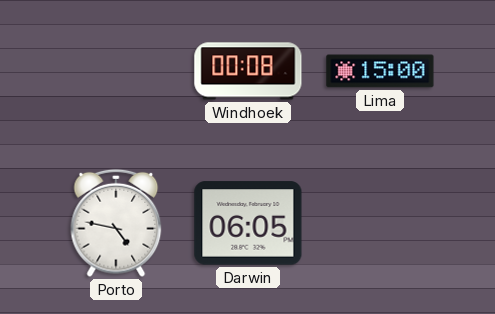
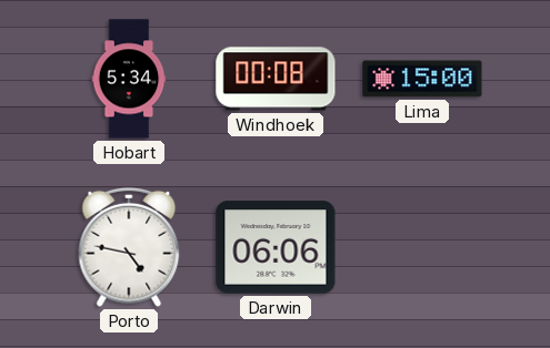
Hobart: none -> 5:34
Darwin: 06:05 -> 06:06
